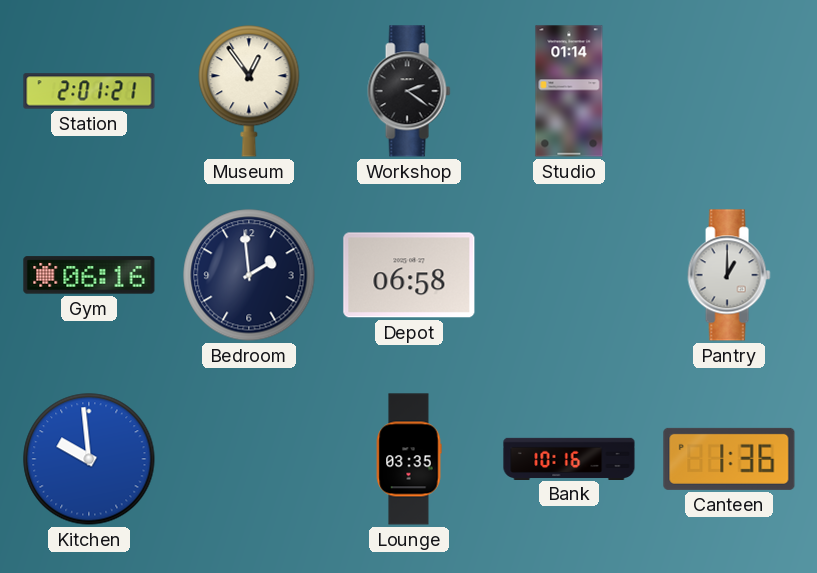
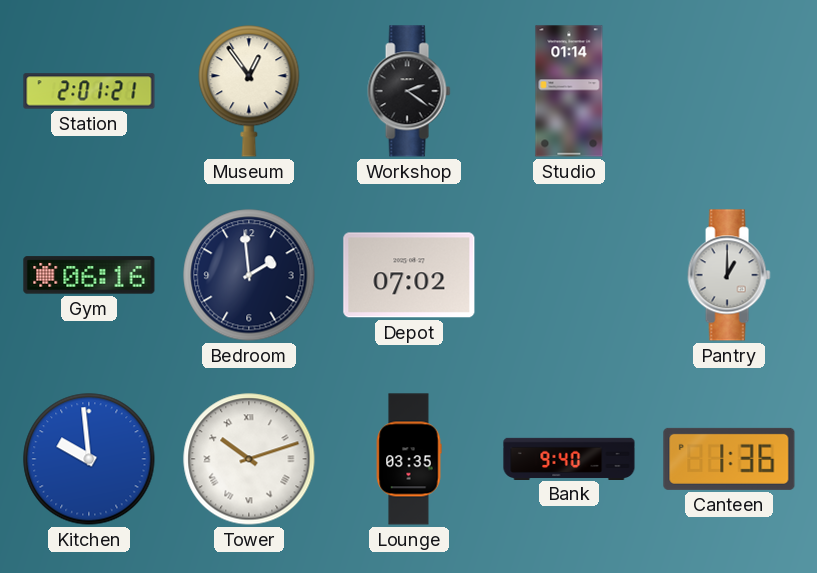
Depot: 06:58 -> 07:02
Tower: none -> 10:12
Bank: 10:16 -> 9:40
